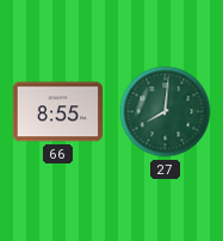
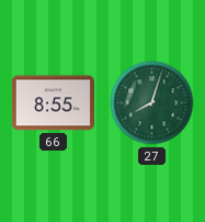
27: 8:01 -> 8:03
